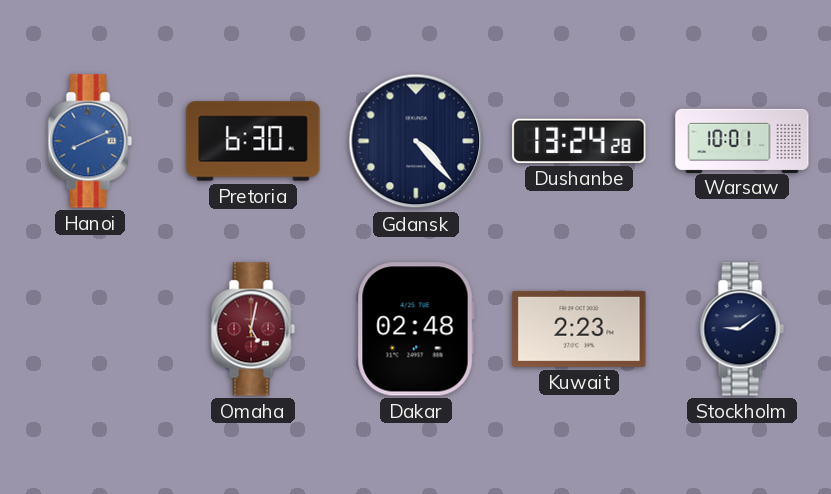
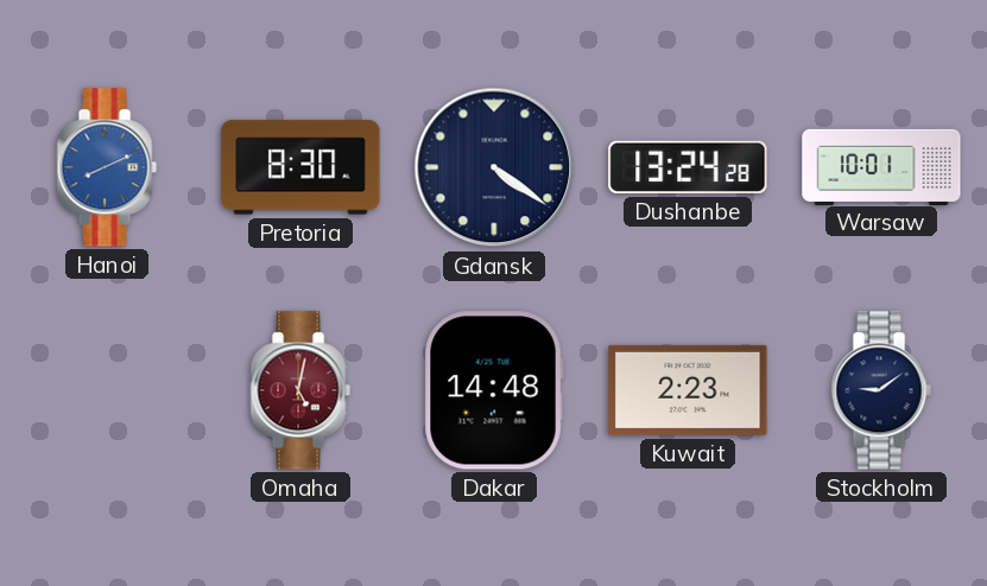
Pretoria: 6:30 -> 8:30
Gdansk: 4:23 -> 4:21
Dakar: 02:48 -> 14:48
